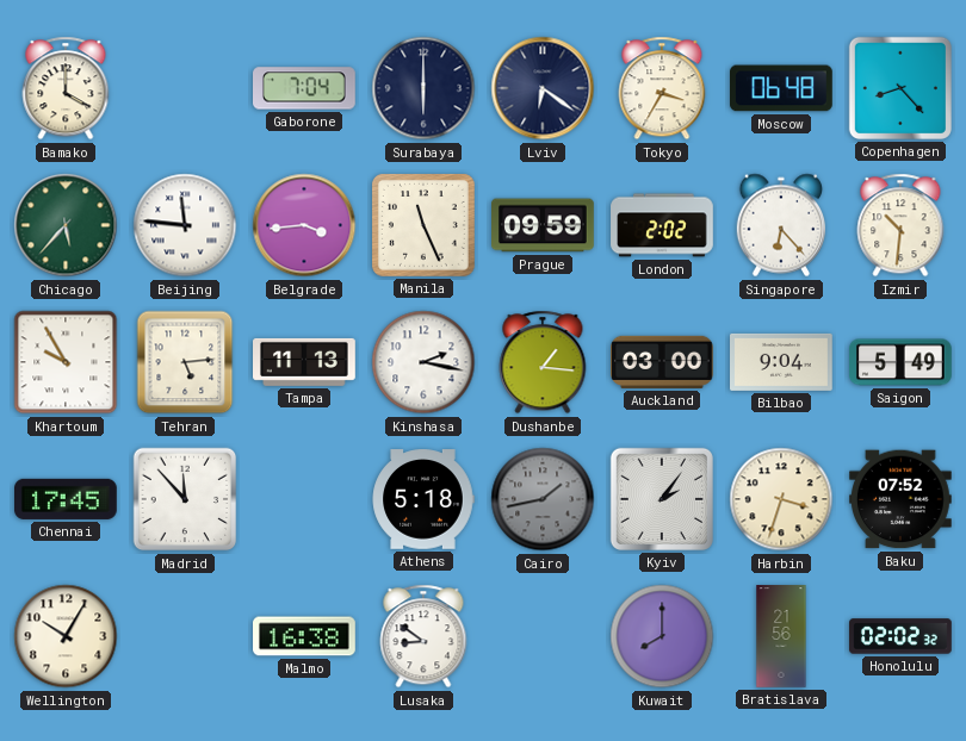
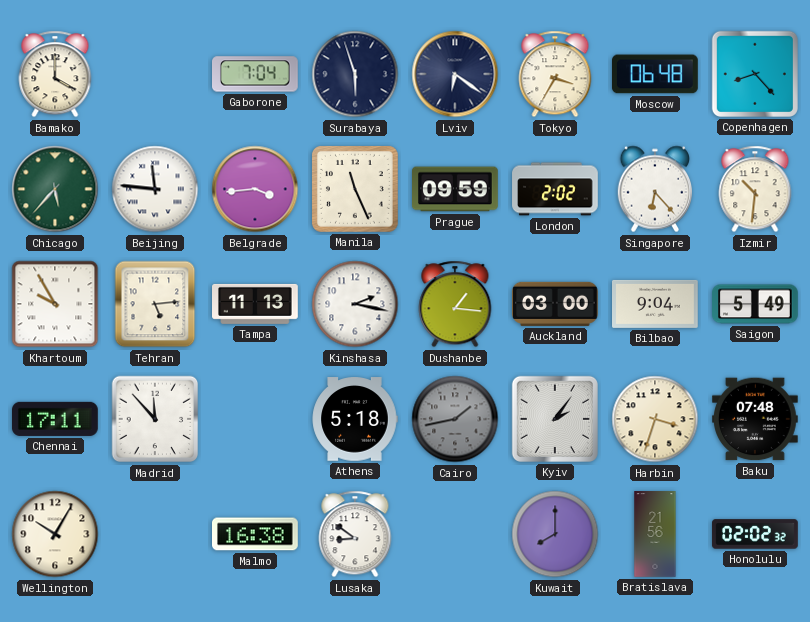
Surabaya: 6:00 -> 5:57
Chennai: 17:45 -> 17:11
Baku: 07:52 -> 07:48
